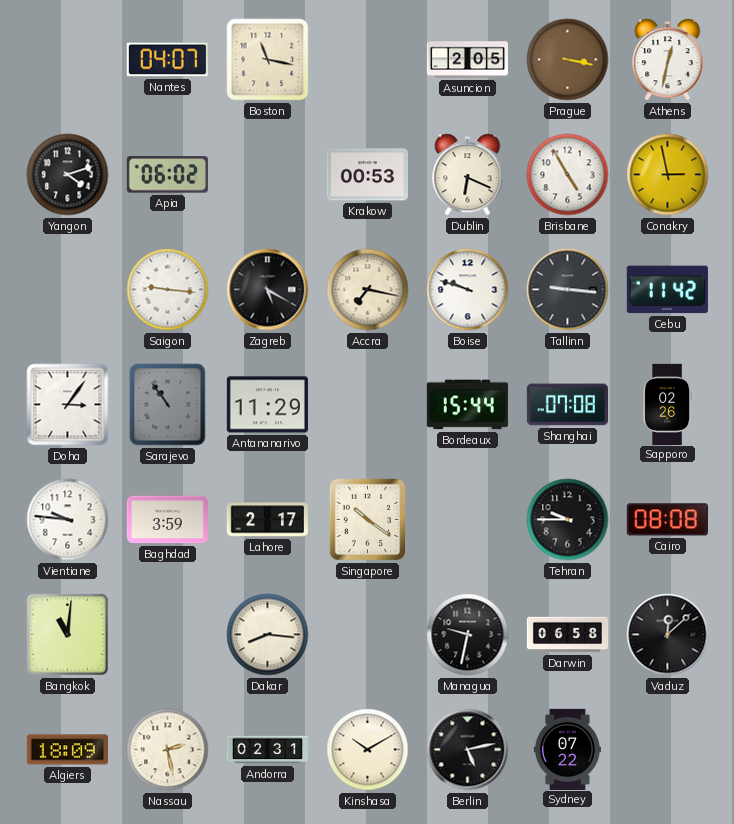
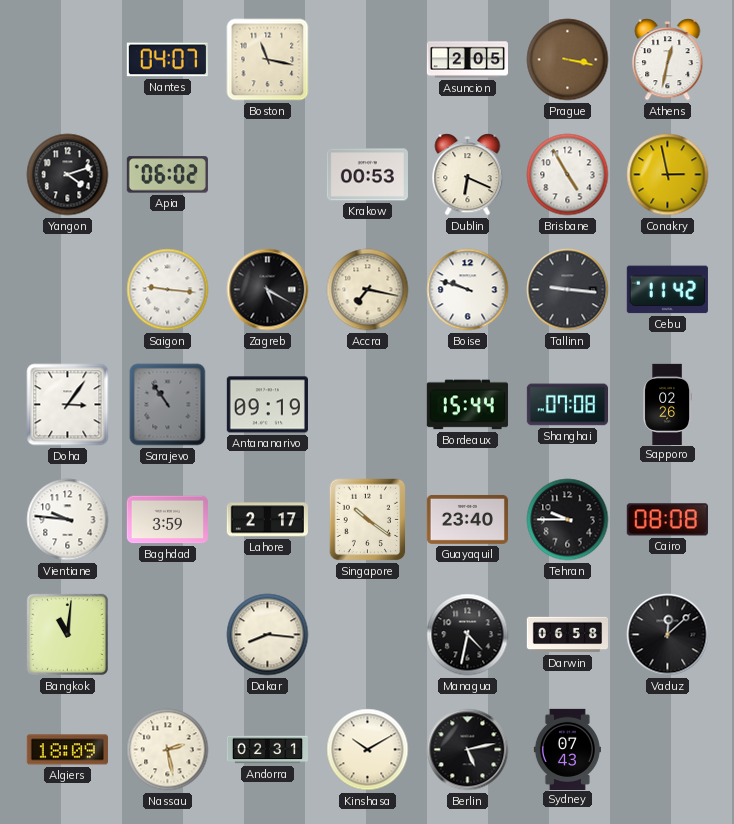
Antananarivo: 11:29 -> 09:19
Guayaquil: none -> 23:40
Managua: 9:32 -> 4:32
Sydney: 07:22 -> 07:43
